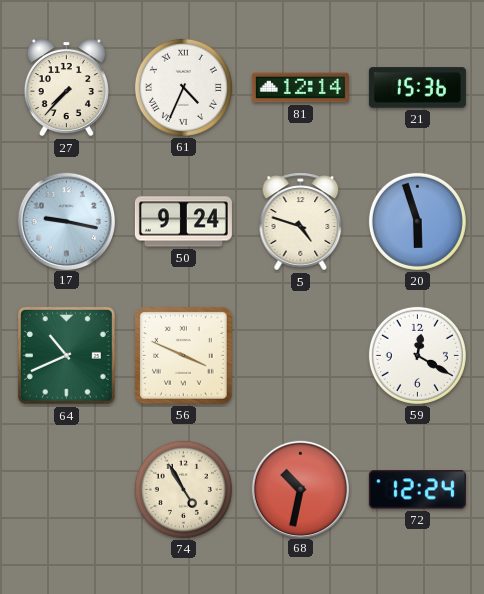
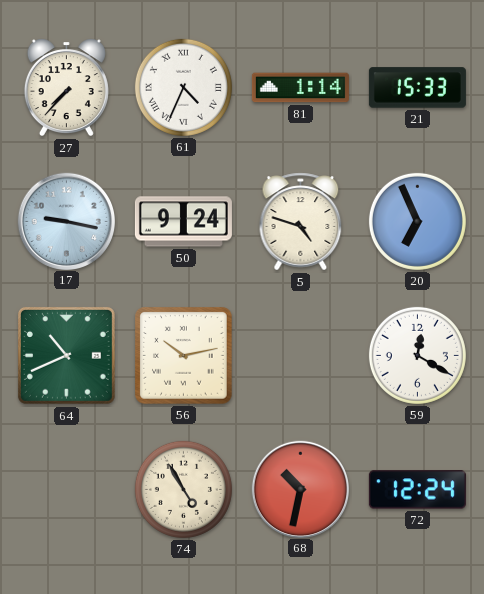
81: 12:14 -> 1:14
21: 15:36 -> 15:33
20: 5:57 -> 6:56
56: 3:49 -> 10:13
